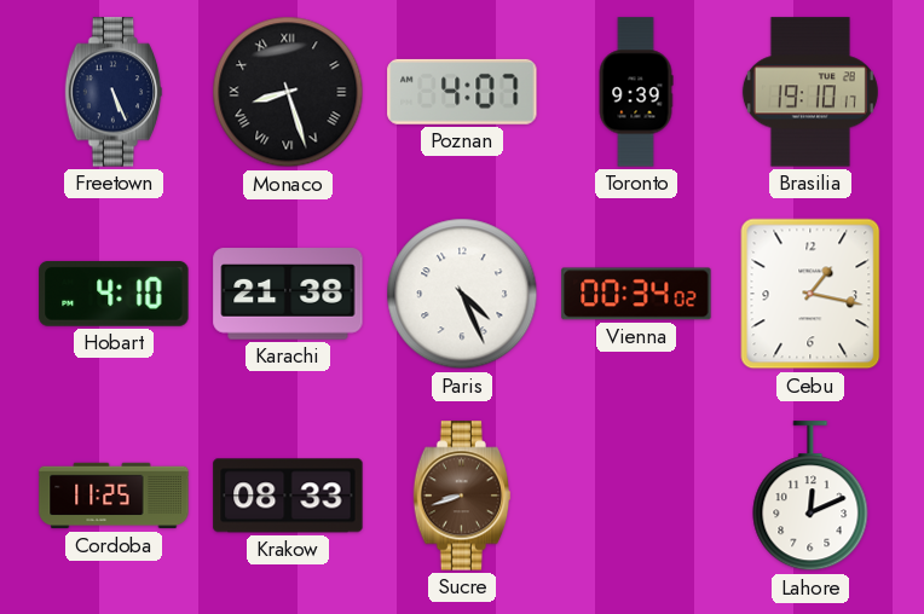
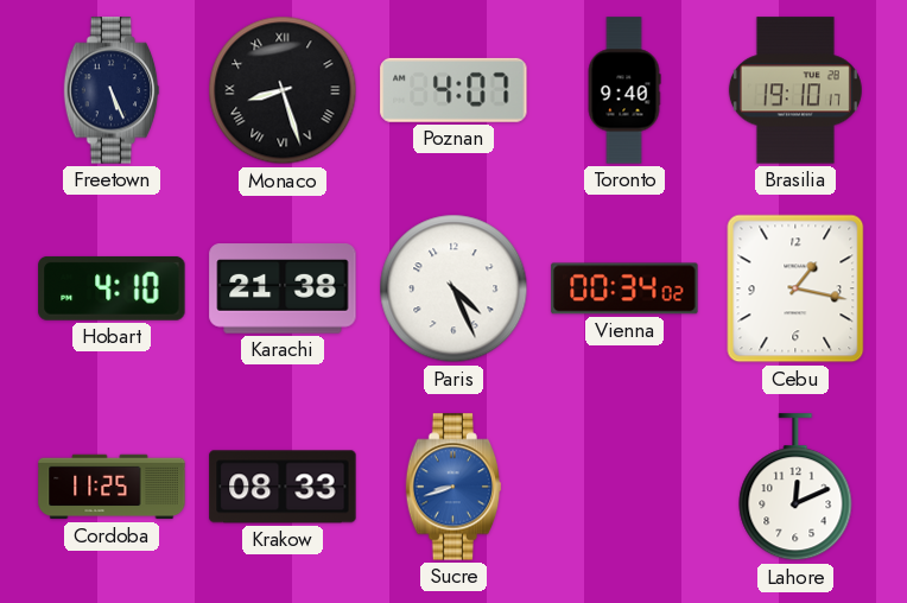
Toronto: 9:39 -> 9:40
Sucre dial: brown -> blue
